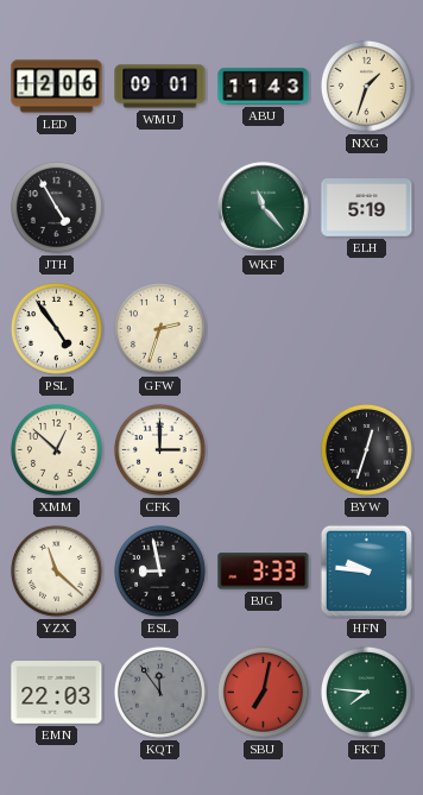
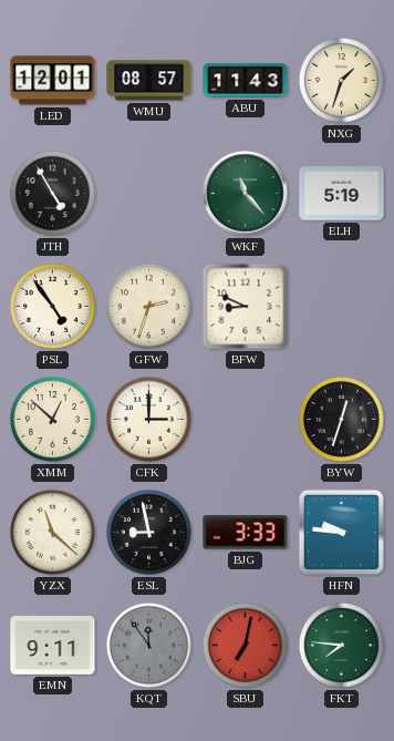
LED: 12:06 -> 12:01
WMU: 09:01 -> 08:57
BFW: none -> 8:49
EMN: 22:03 -> 9:11
